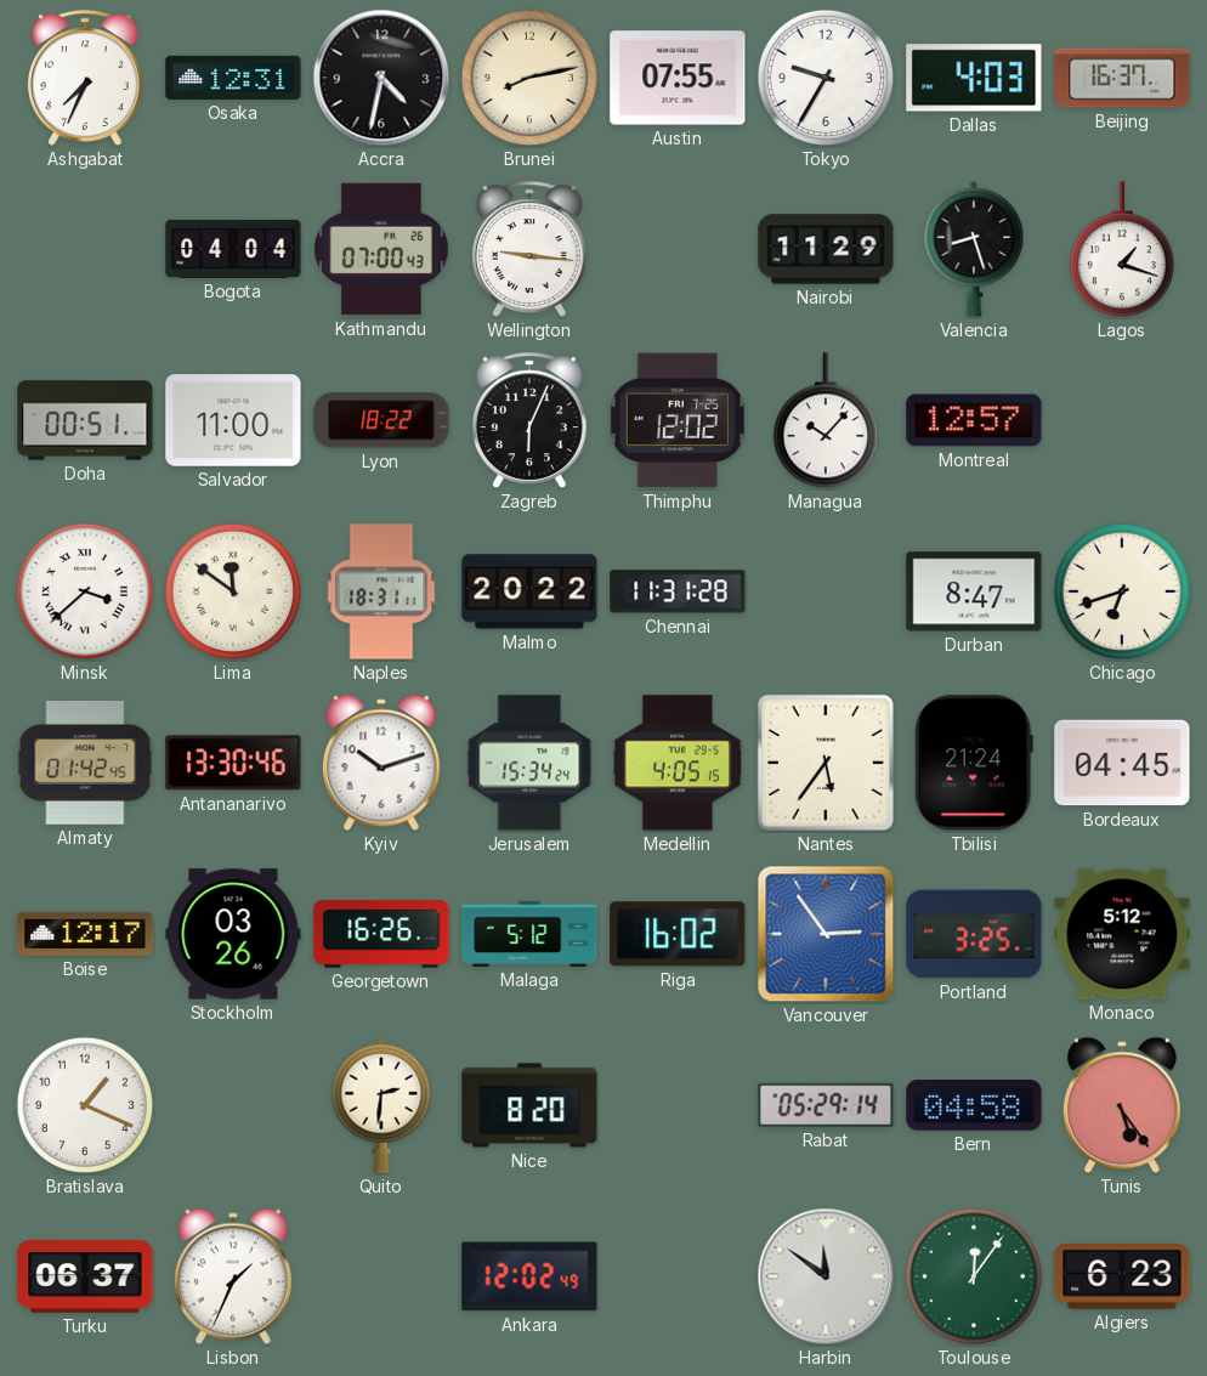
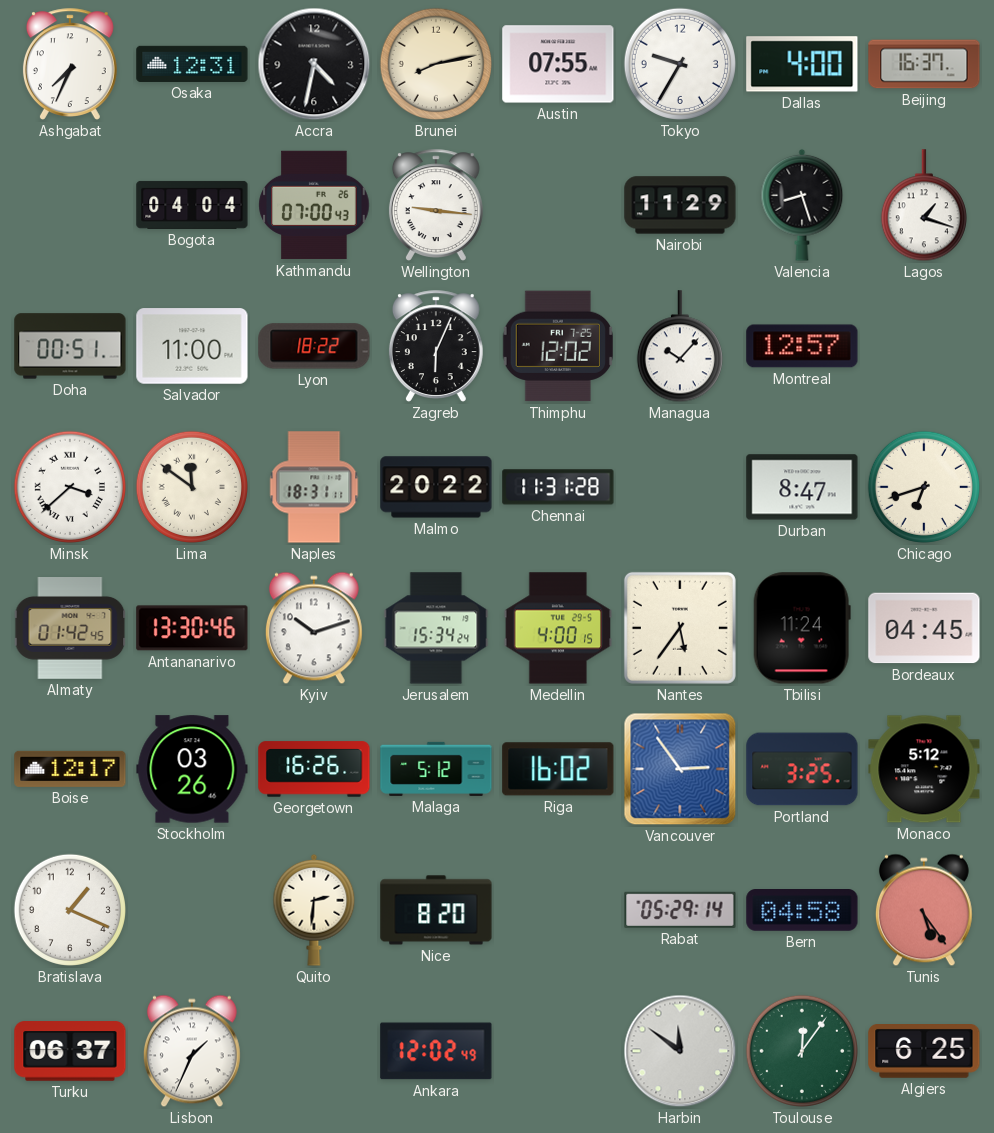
Dallas: 4:03 -> 4:00
Medellin: 4:05 -> 4:00
Tbilisi: 21:24 -> 11:24
Algiers: 6:23 -> 6:25
